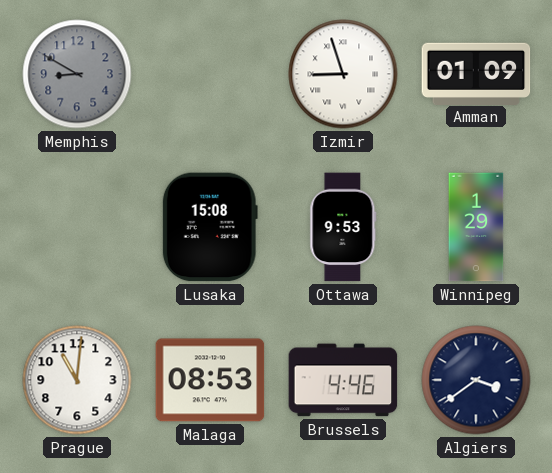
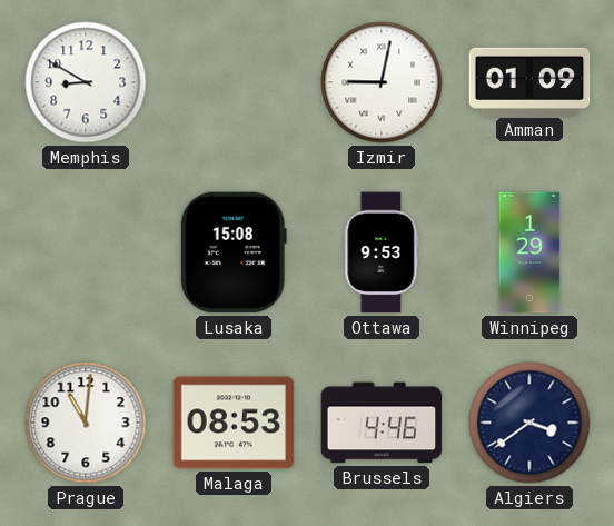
Memphis dial: grey -> white
Izmir: 8:57 -> 9:02
